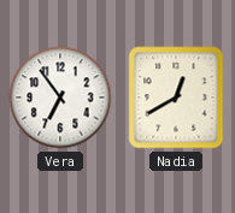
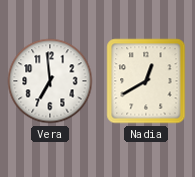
Vera: 6:54 -> 6:59
